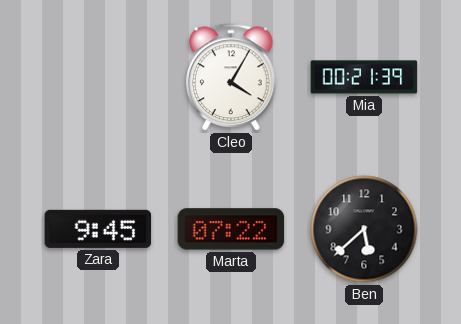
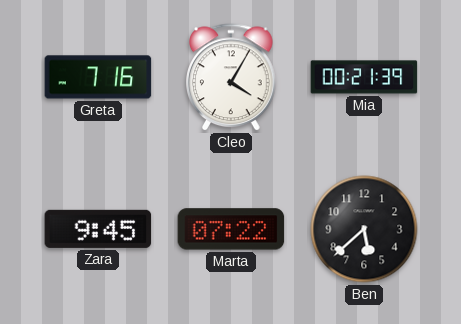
Greta: none -> 7:16
